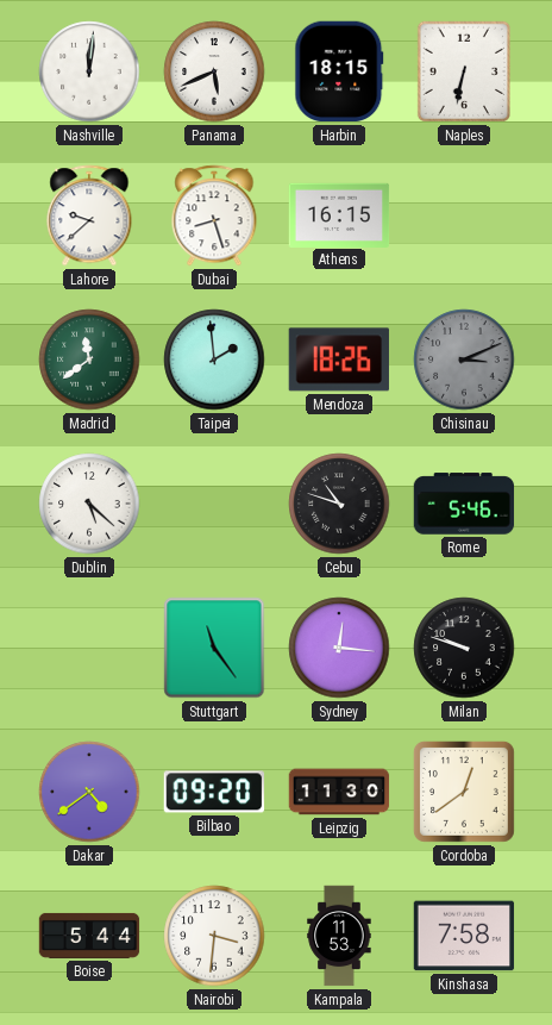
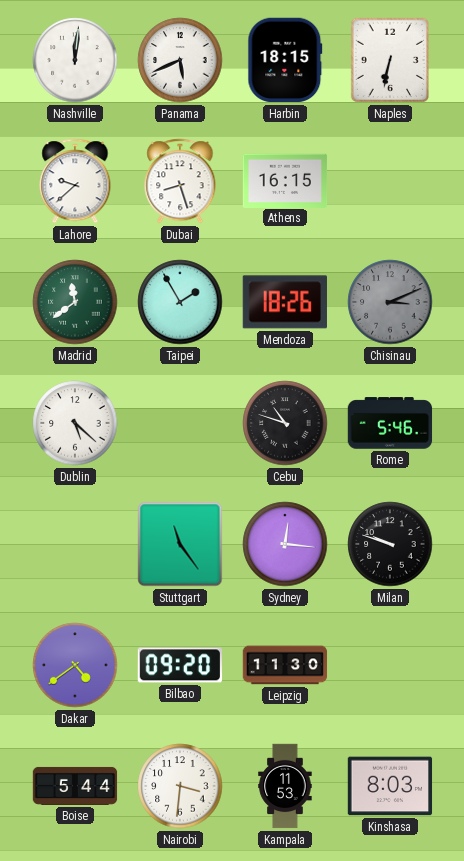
Taipei: 1:59 -> 1:55
Cordoba: 12:39 -> none
Kinshasa: 7:58 -> 8:03
